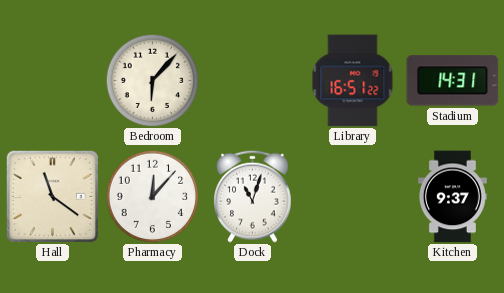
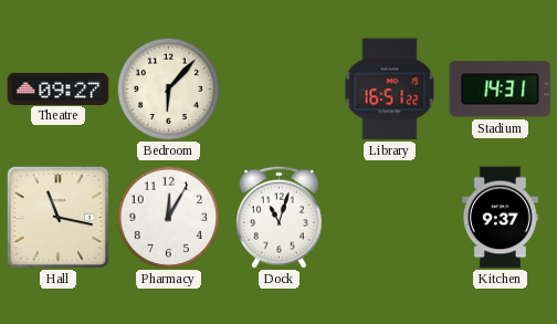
Theatre: none -> 09:27
Hall: 11:21 -> 11:17
Pharmacy: 12:07 -> 12:05
